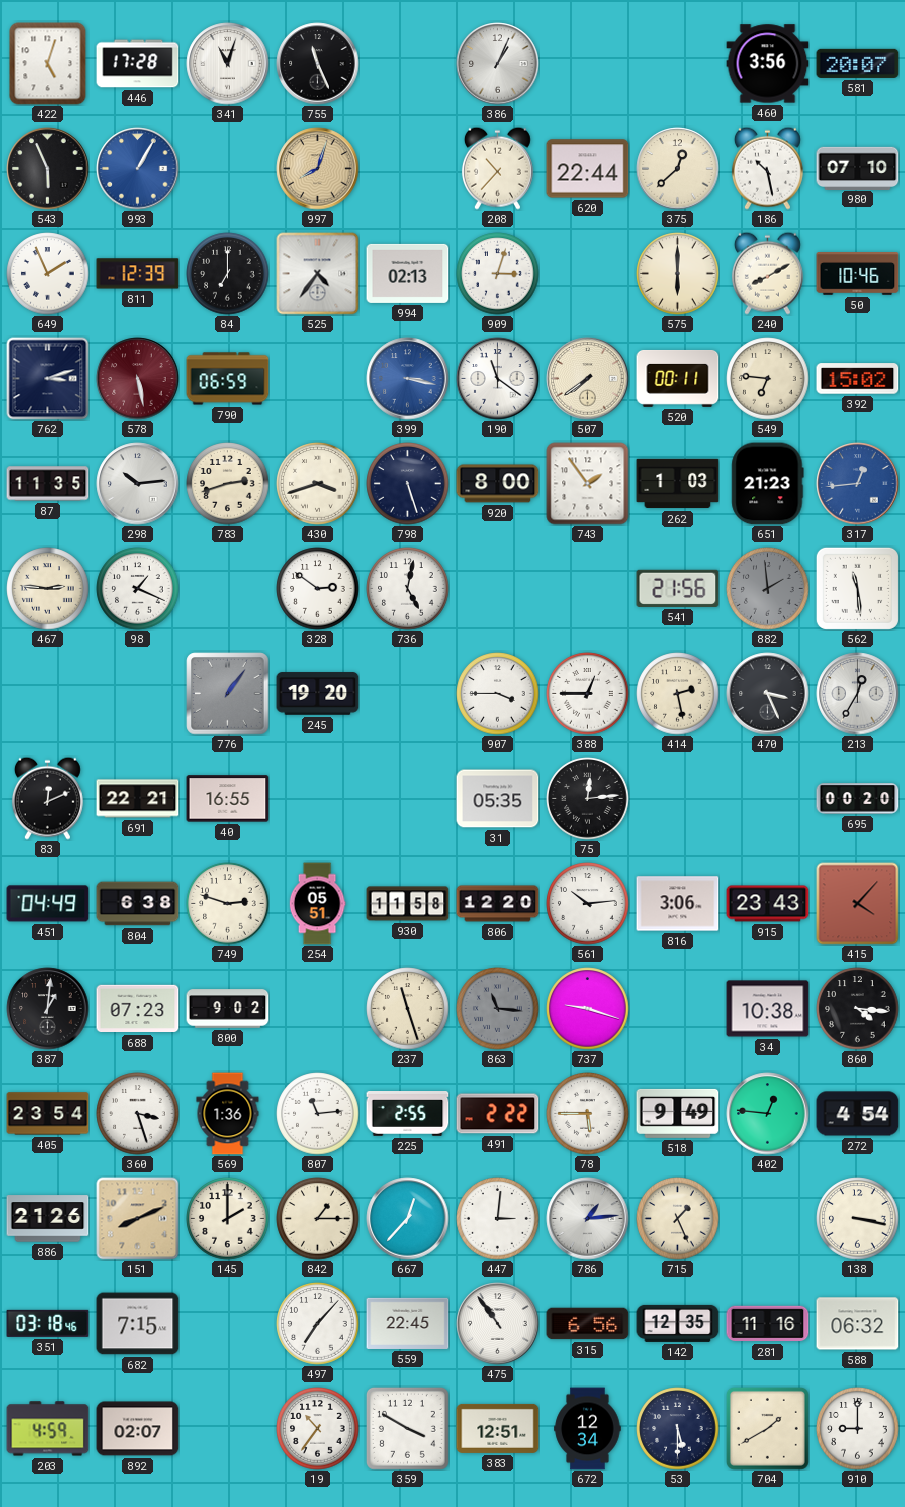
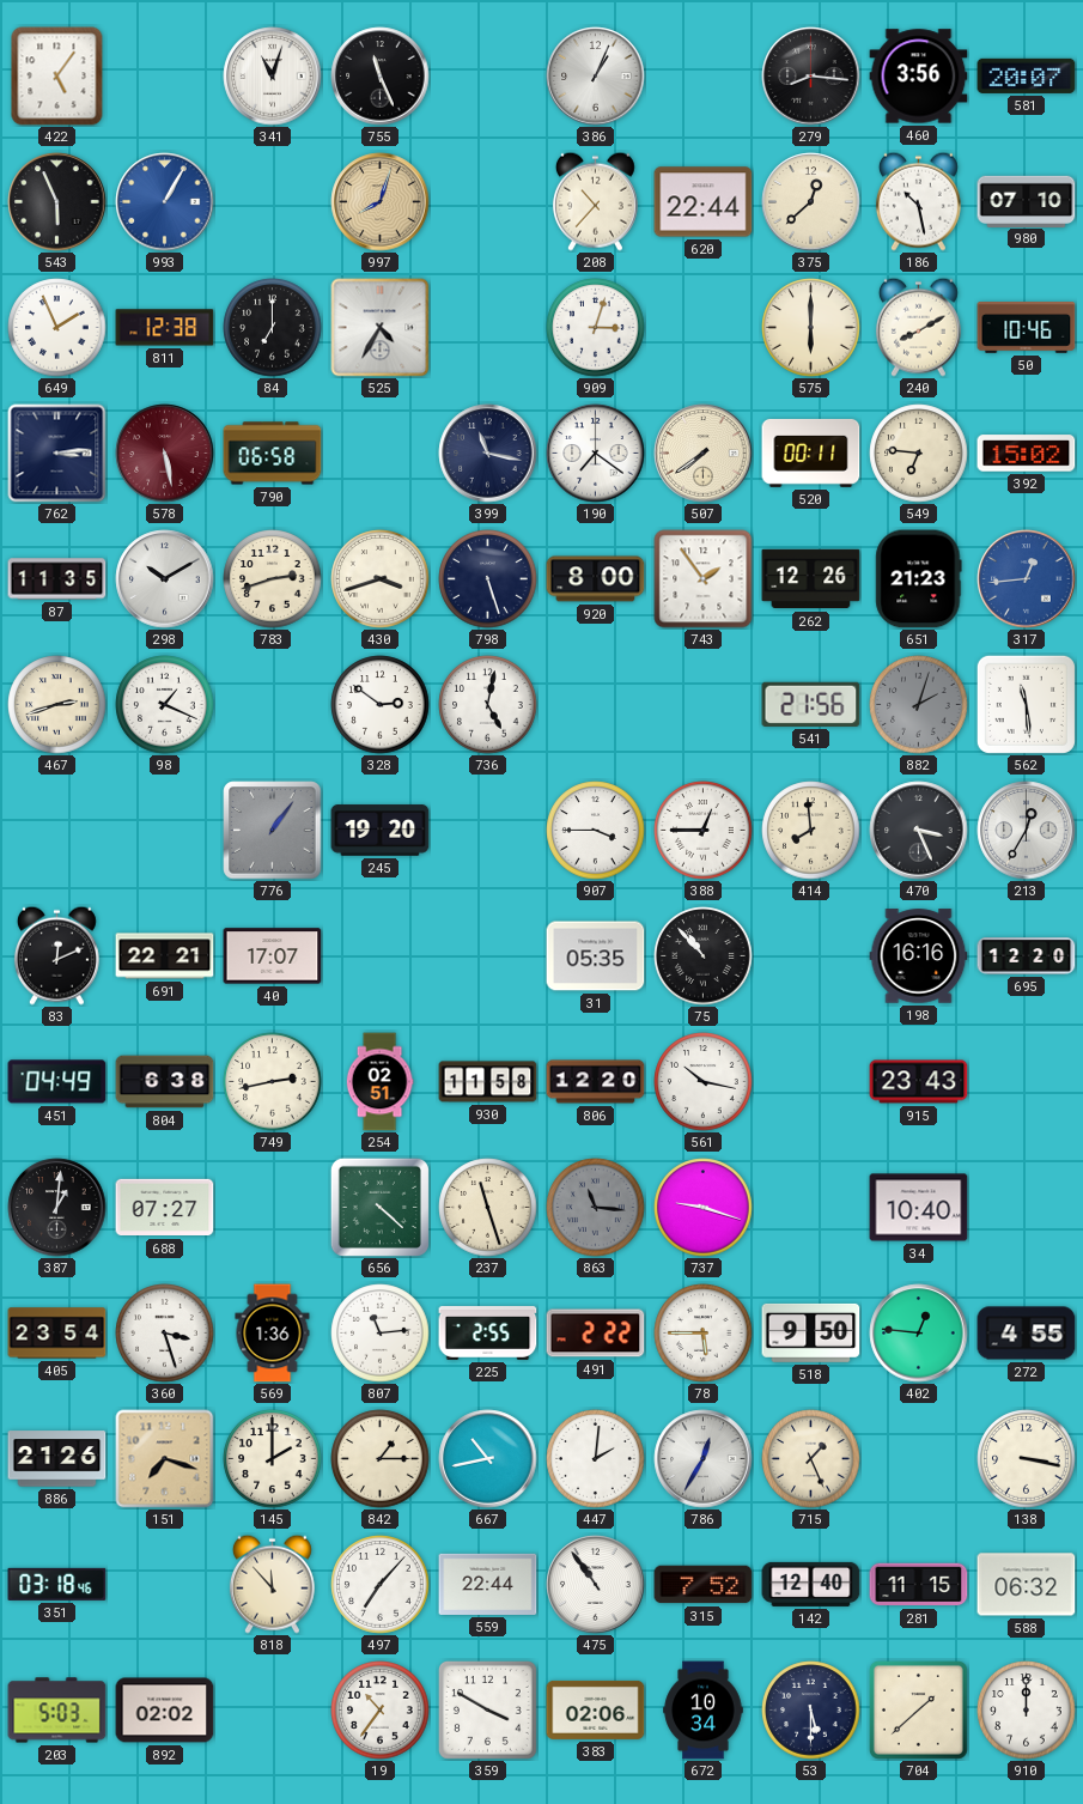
422: 5:03 -> 5:06
446: 17:28 -> none
279: none -> 8:16
811: 12:39 -> 12:38
525: 4:36 -> 4:35
994: 02:13 -> none
762: 3:12 -> 3:14
790: 06:59 -> 06:58
399: 3:17 -> 11:17
399 dial: blue -> navy
190: 11:21 -> 7:21
298: 10:14 -> 10:10
262: 1:03 -> 12:26
467: 2:46 -> 2:42
882: 1:59 -> 2:03
414: 2:28 -> 7:59
40: 16:55 -> 17:07
75: 12:14 -> 10:53
198: none -> 16:16
695: 00:20 -> 12:20
749: 2:48 -> 2:43
254: 05:51 -> 02:51
561: 10:14 -> 10:17
816: 3:06 -> none
415: 4:07 -> none
688: 07:23 -> 07:27
800: 9:02 -> none
656: none -> 4:22
34: 10:38 -> 10:40
860: 4:16 -> none
518: 9:49 -> 9:50
272: 4:54 -> 4:55
151: 8:11 -> 7:18
667: 12:37 -> 10:43
447: 3:01 -> 2:01
786: 1:14 -> 12:35
682: 7:15 -> none
818: none -> 11:53
559: 22:45 -> 22:44
315: 6:56 -> 7:52
142: 12:35 -> 12:40
281: 11:16 -> 11:15
203: 4:59 -> 5:03
892: 02:07 -> 02:02
383: 12:51 -> 02:06
672: 12:34 -> 10:34
704: 1:40 -> 1:38
910: 9:00 -> 12:00
